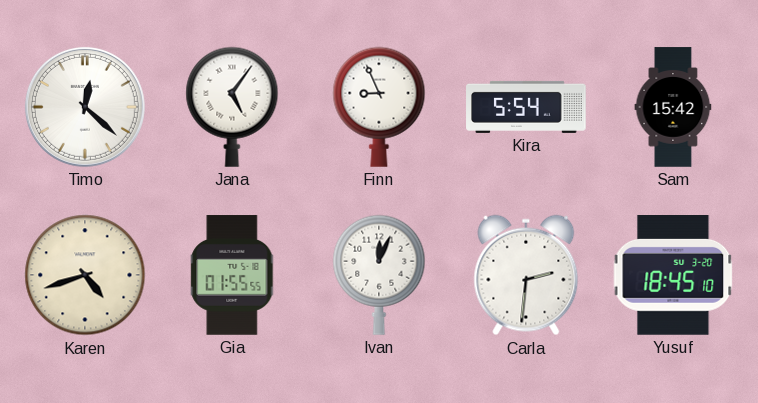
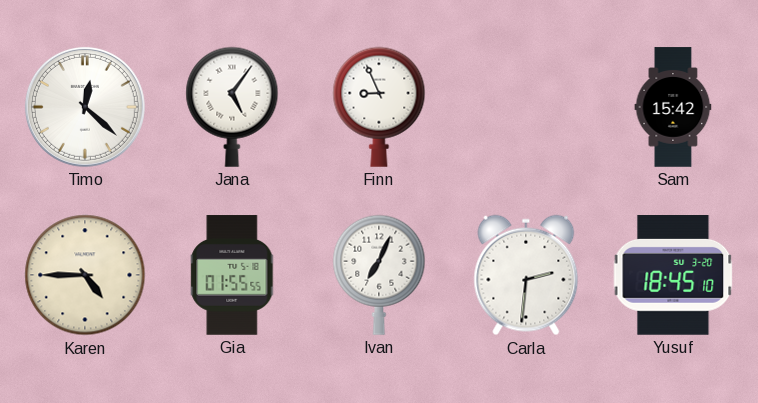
Kira: 5:54 -> none
Karen: 4:42 -> 4:45
Ivan: 12:04 -> 7:04
